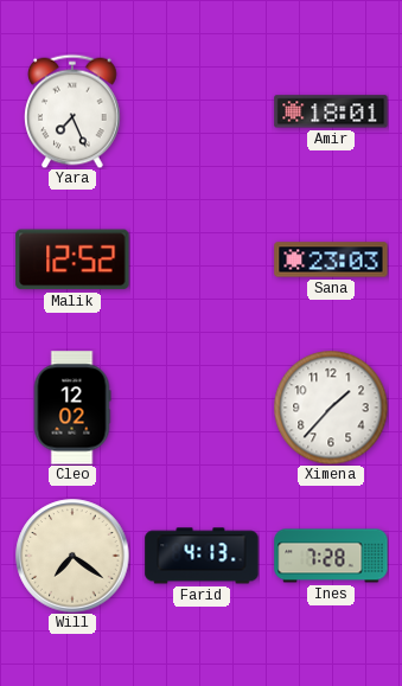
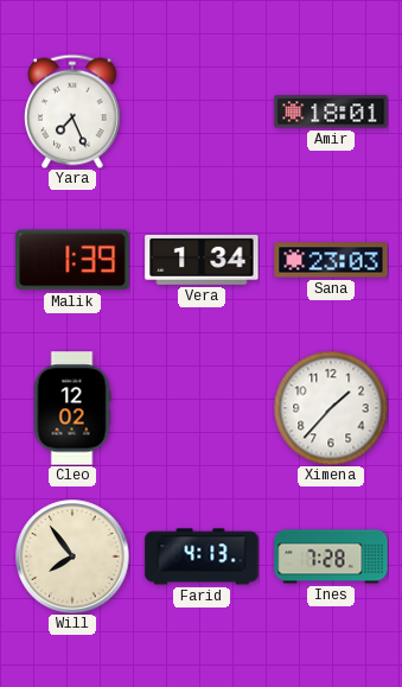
Malik: 12:52 -> 1:39
Vera: none -> 1:34
Will: 7:21 -> 7:54
